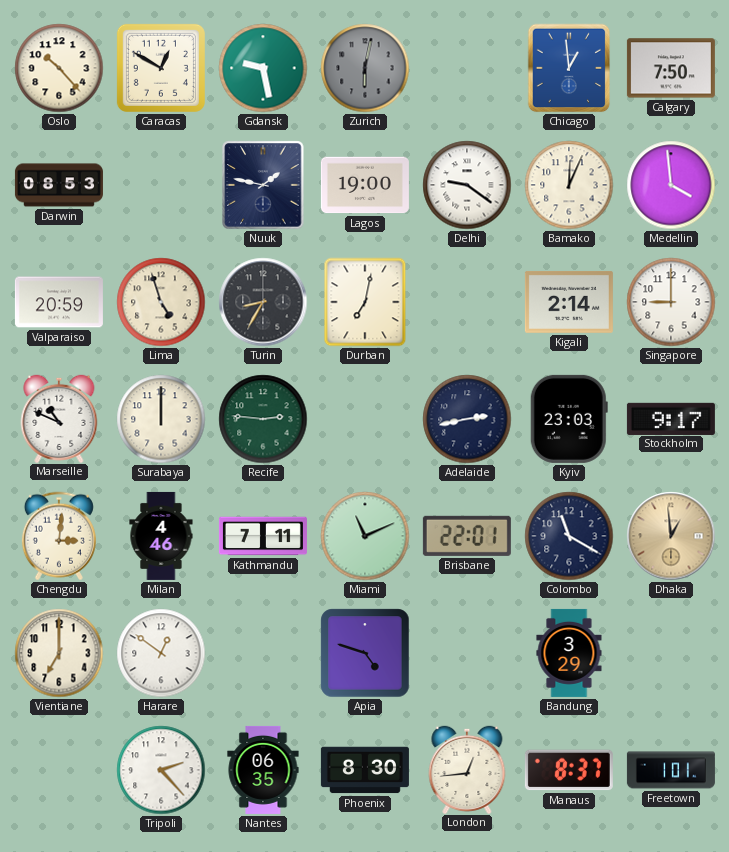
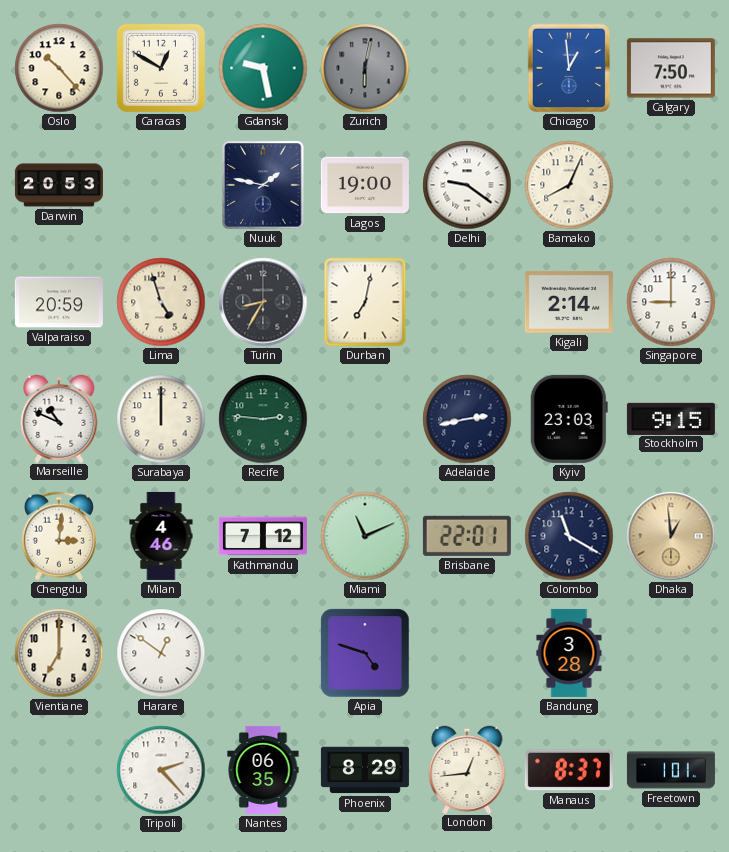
Darwin: 08:53 -> 20:53
Bamako: 12:04 -> 8:04
Medellin: 3:59 -> none
Stockholm: 9:17 -> 9:15
Kathmandu: 7:11 -> 7:12
Bandung: 3:29 -> 3:28
Phoenix: 8:30 -> 8:29
